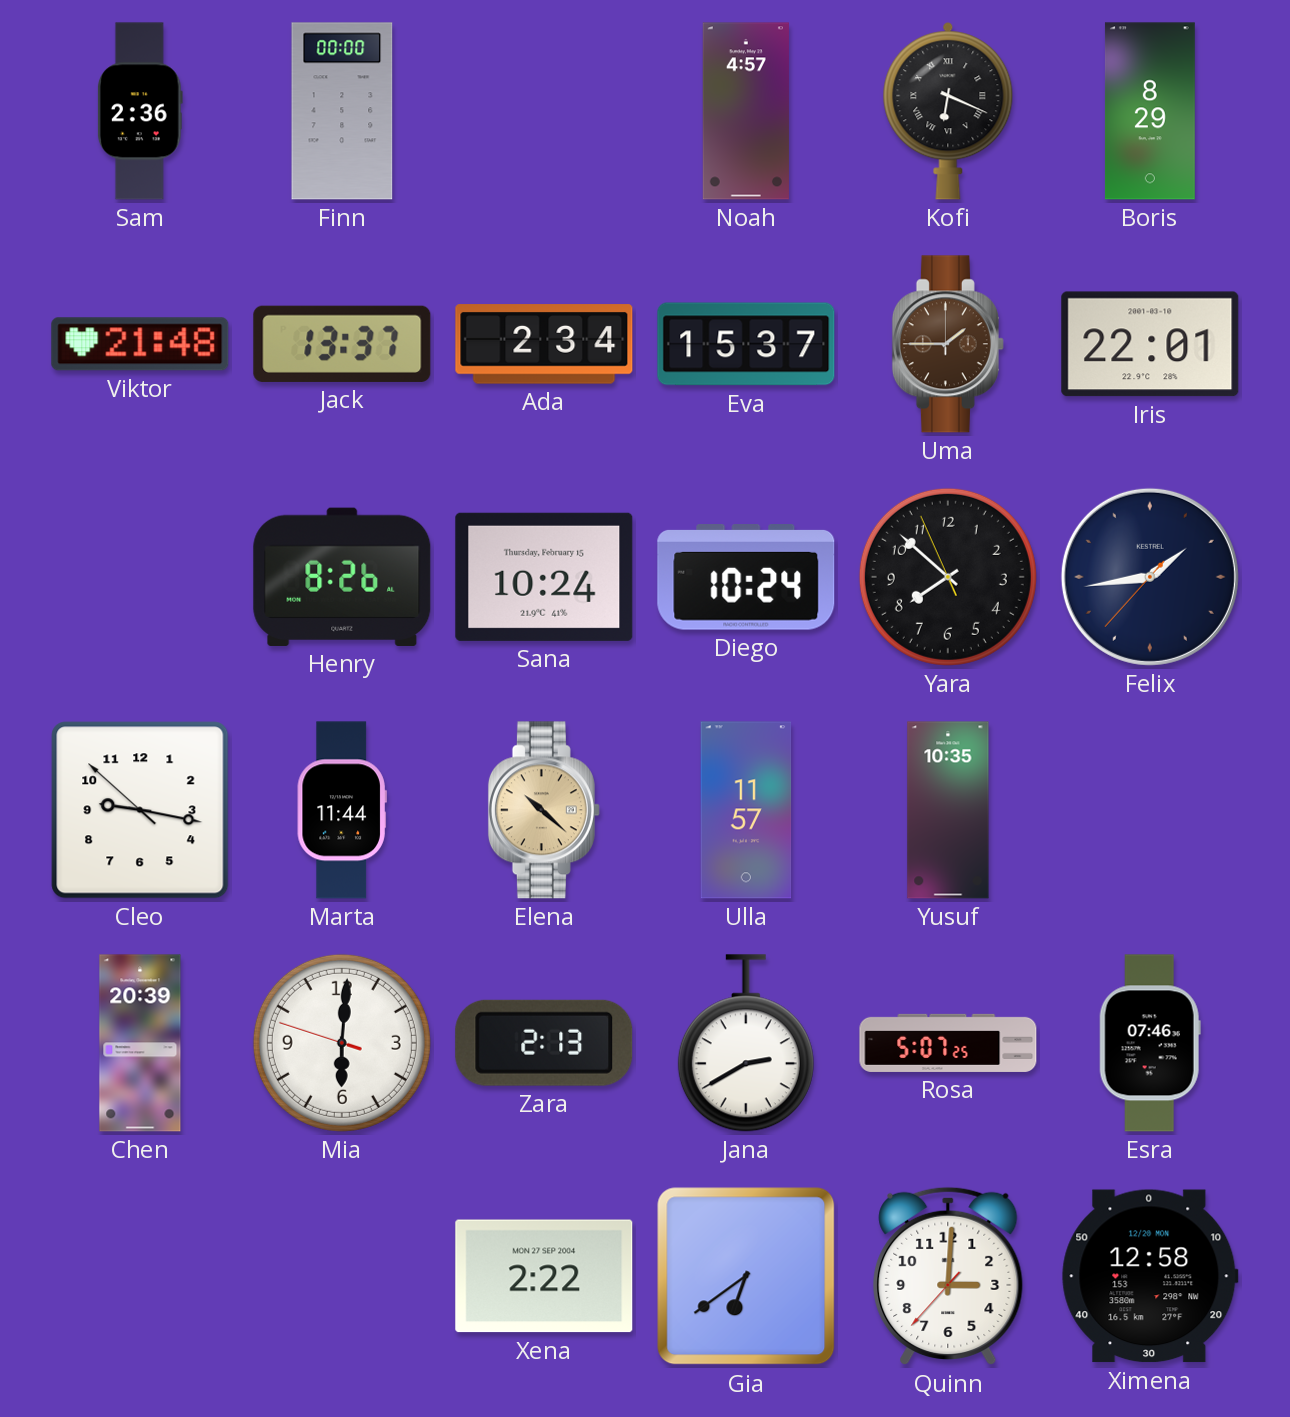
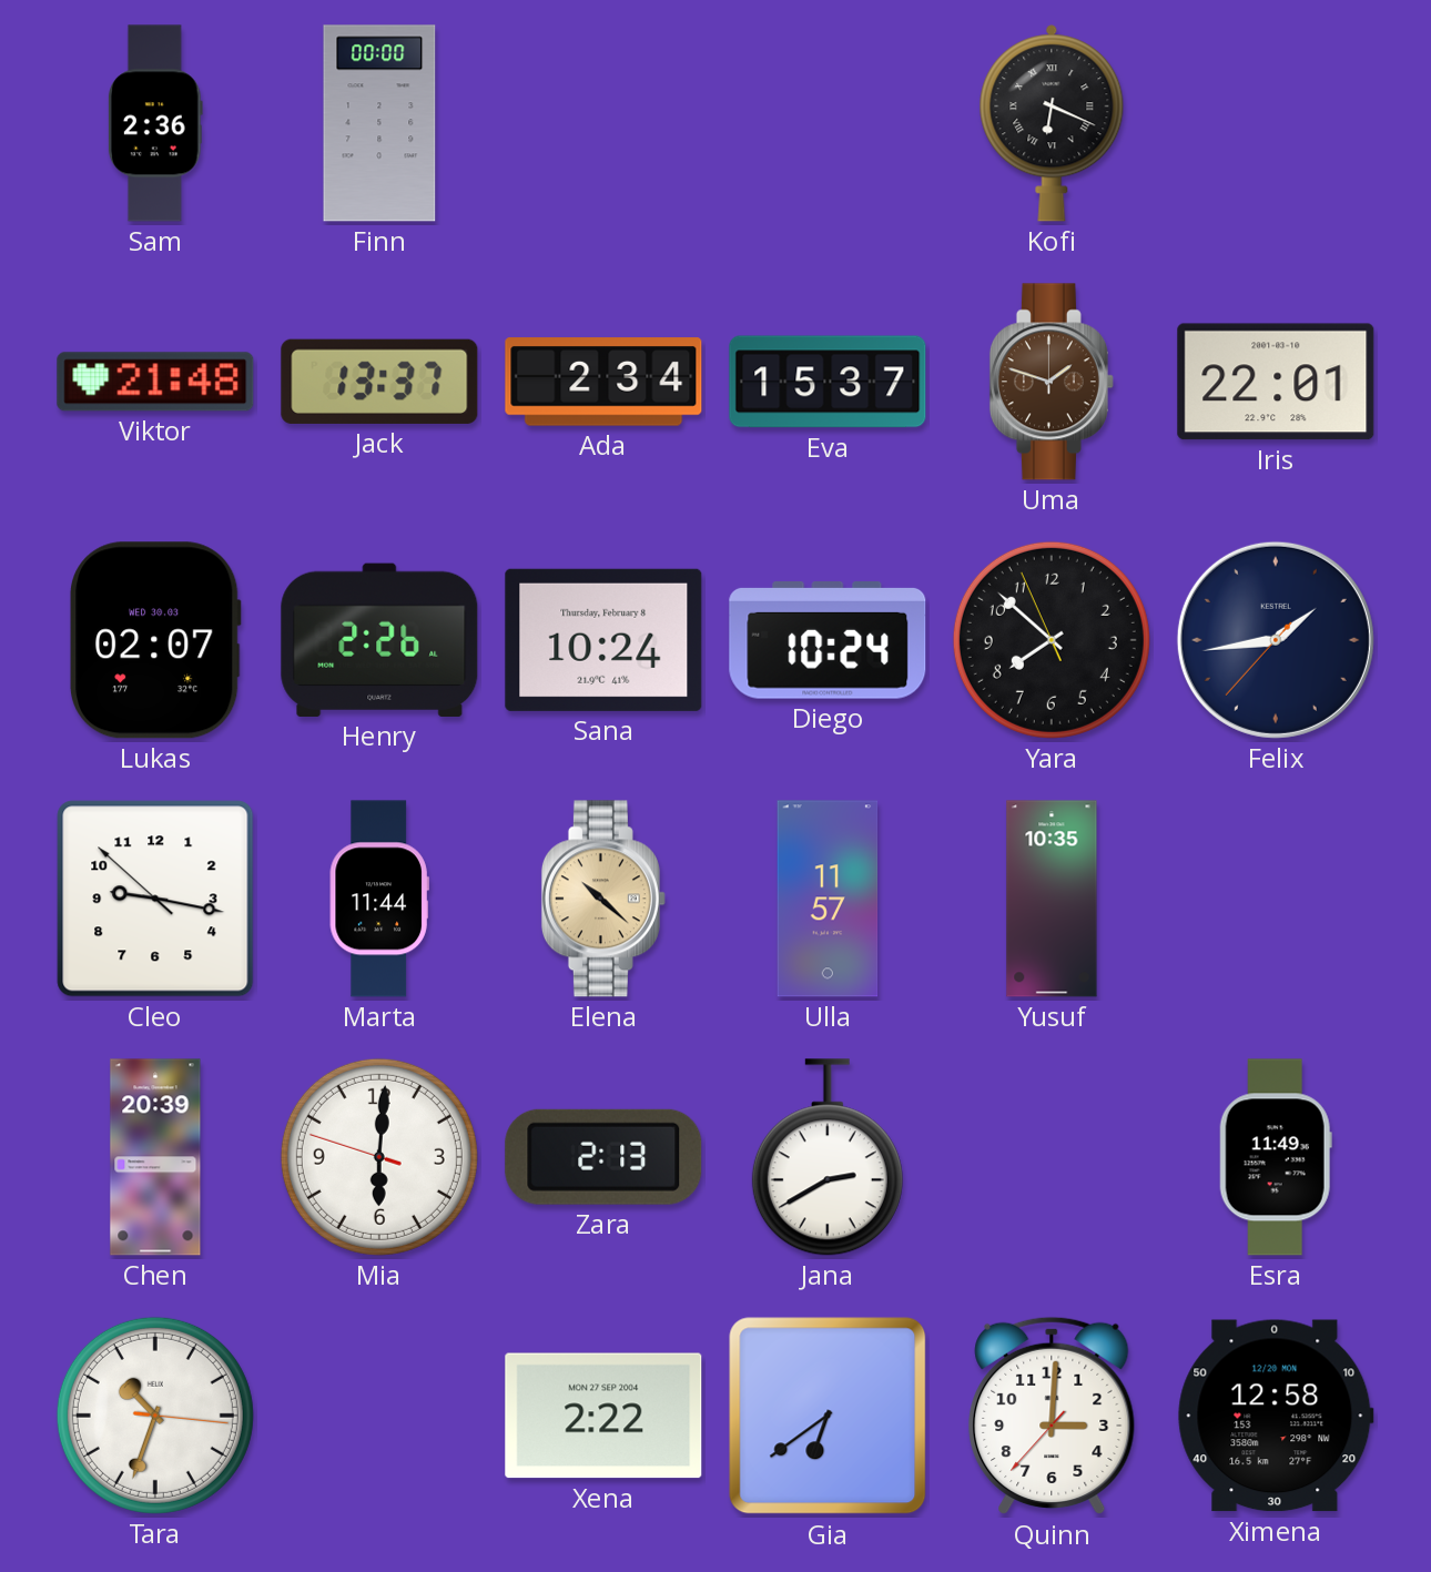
Noah: 4:57 -> none
Boris: 8:29 -> none
Uma: 1:45 -> 1:48
Lukas: none -> 02:07
Henry: 8:26 -> 2:26
Sana date: Thursday, February 15 -> Thursday, February 8
Rosa: 5:07 -> none
Esra: 07:46 -> 11:49
Tara: none -> 10:33
